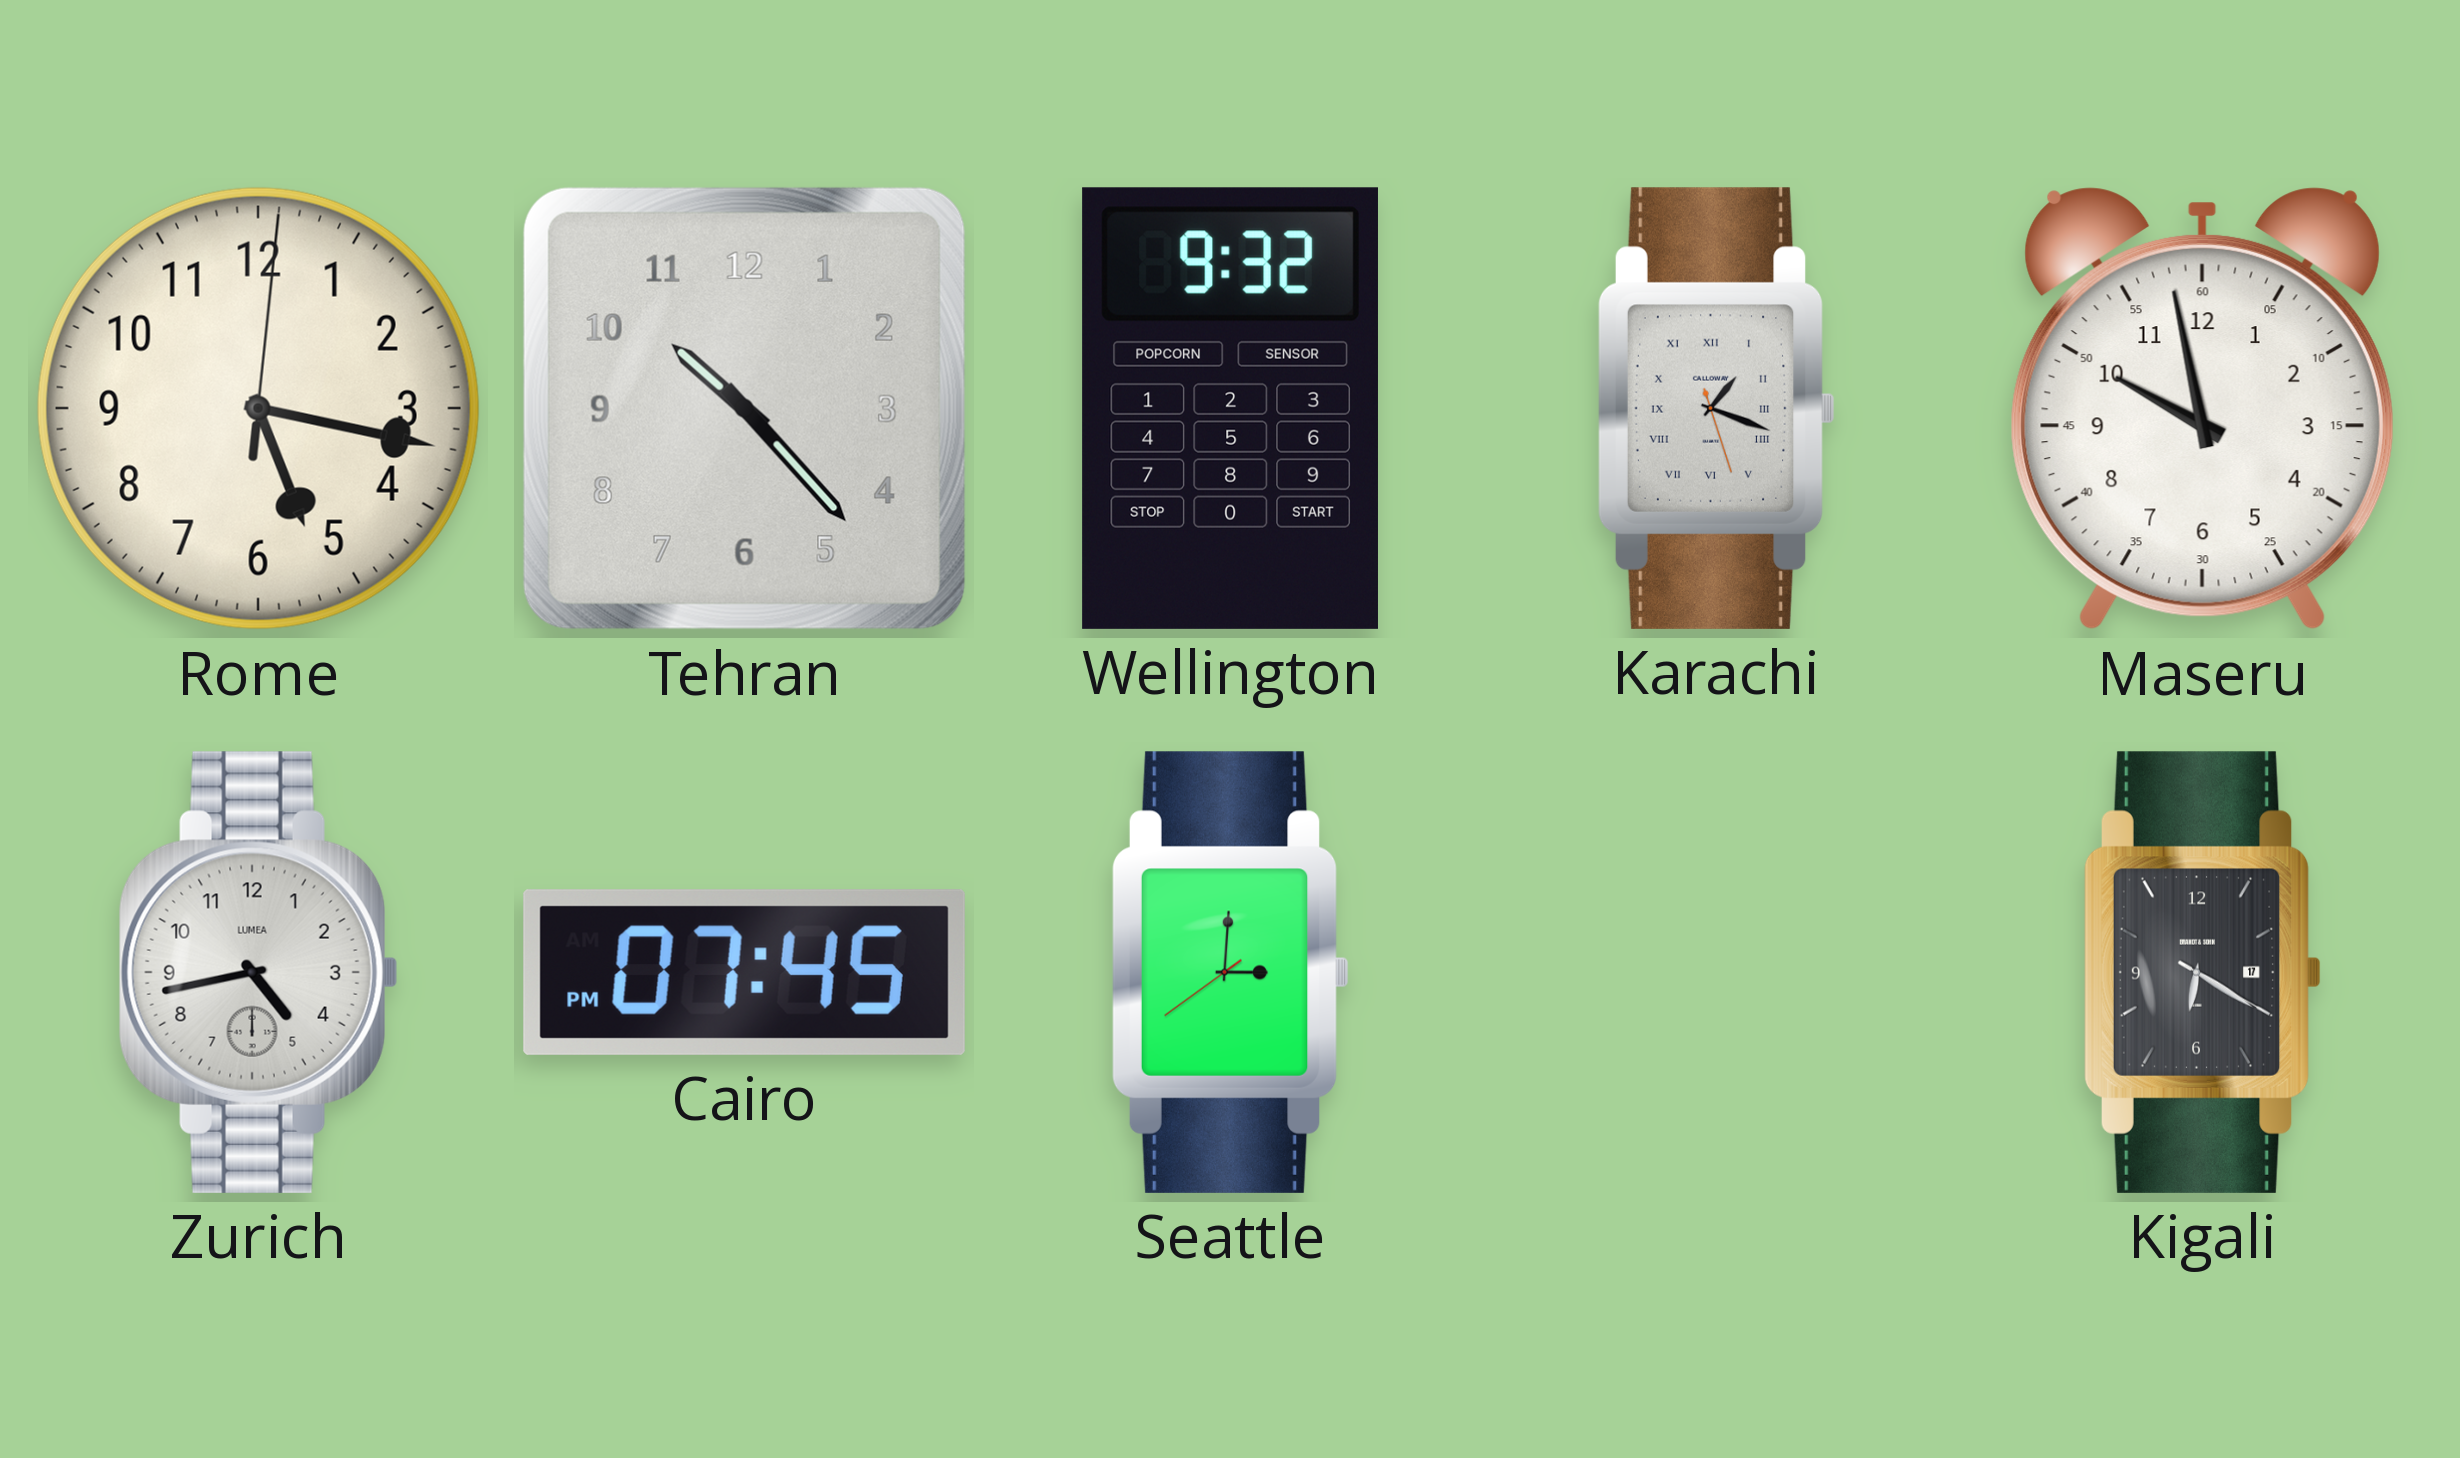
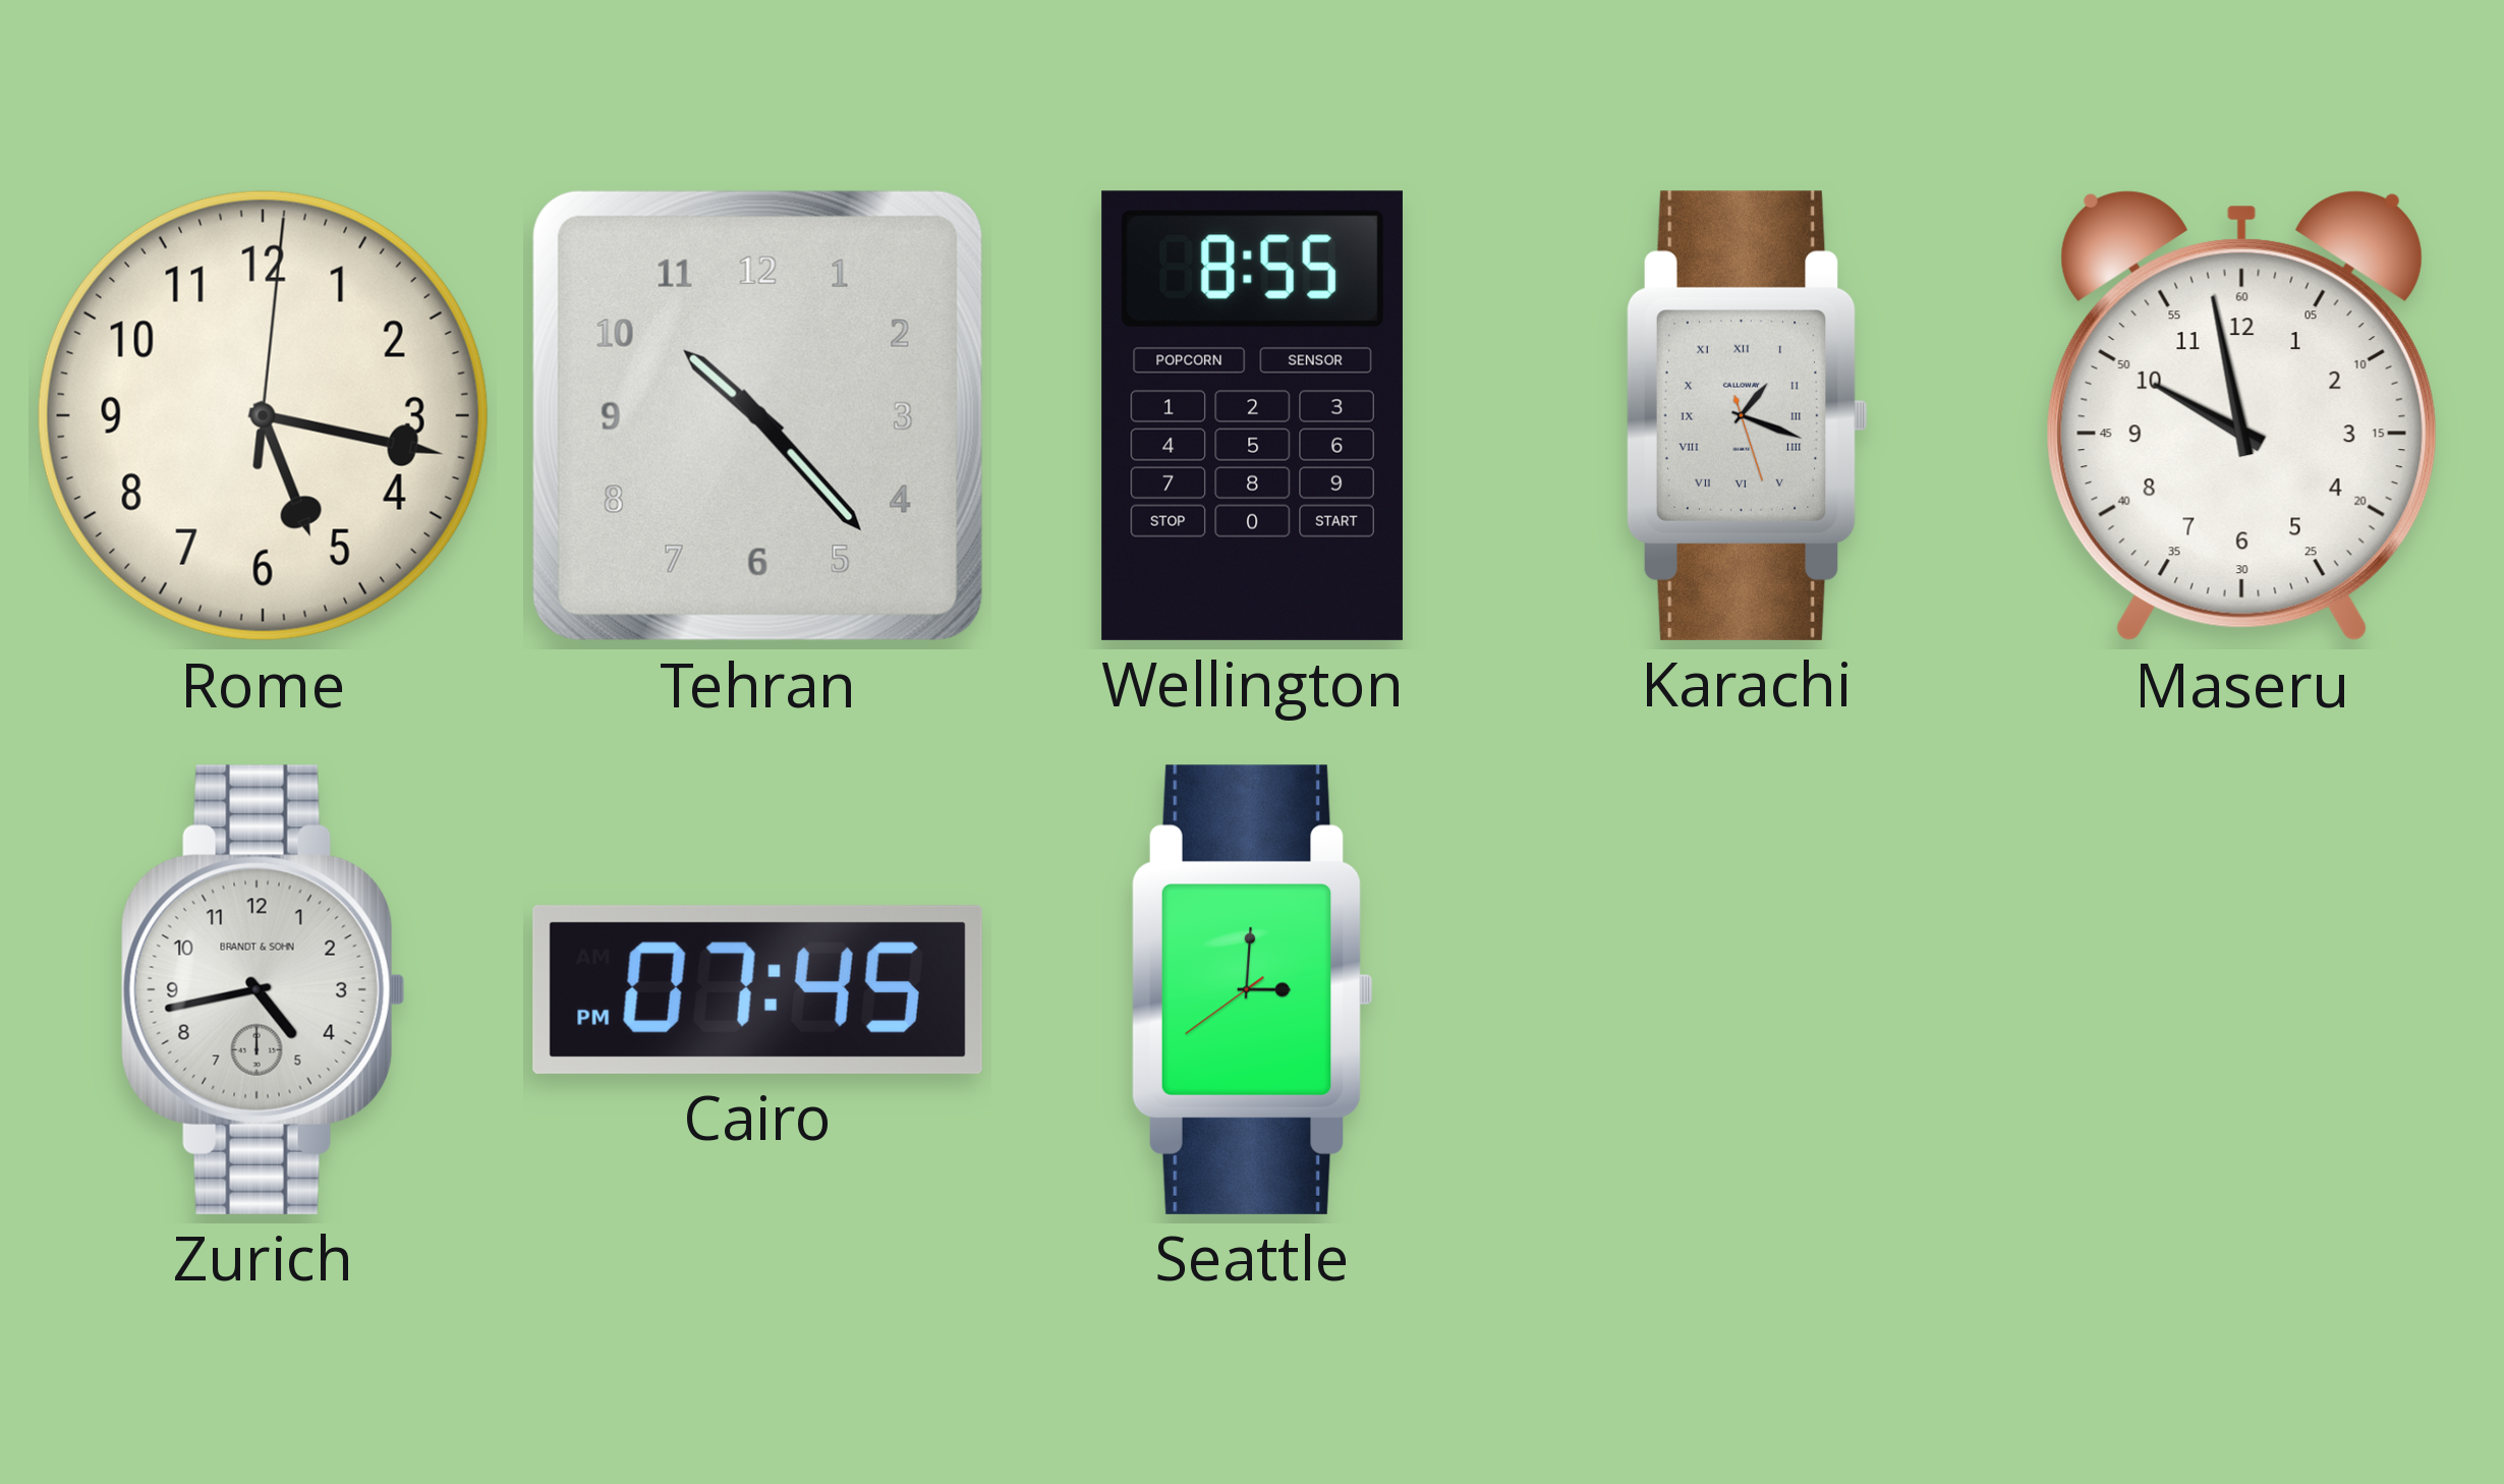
Wellington: 9:32 -> 8:55
Zurich brand: LUMEA -> BRANDT & SOHN
Kigali: 6:20 -> none
